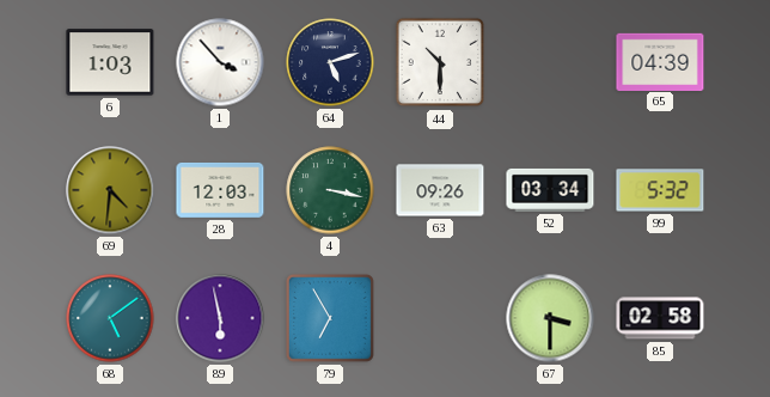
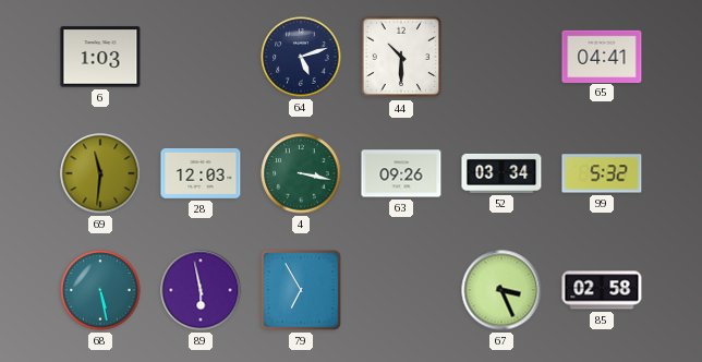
1: 3:53 -> none
65: 04:39 -> 04:41
69: 4:31 -> 11:31
68: 5:09 -> 5:28
67: 3:30 -> 3:26
